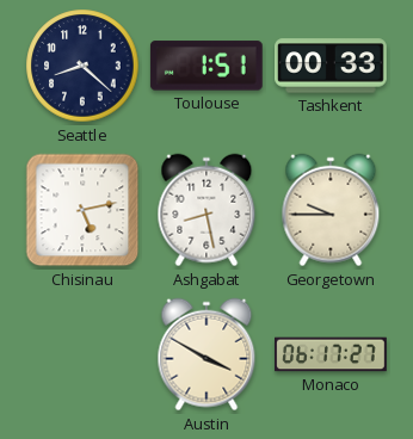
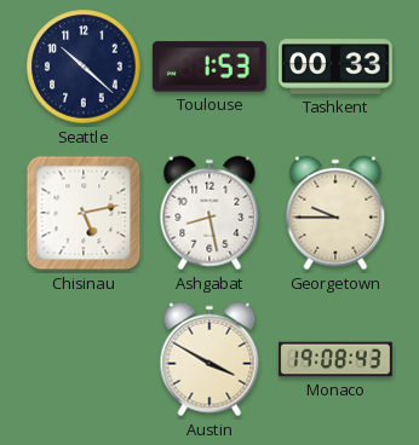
Seattle: 8:22 -> 10:22
Toulouse: 1:51 -> 1:53
Monaco: 06:17 -> 19:08
